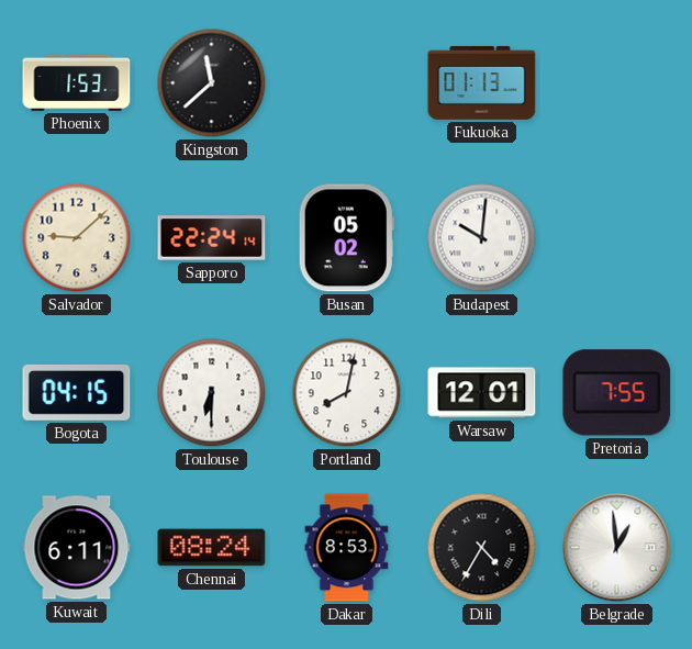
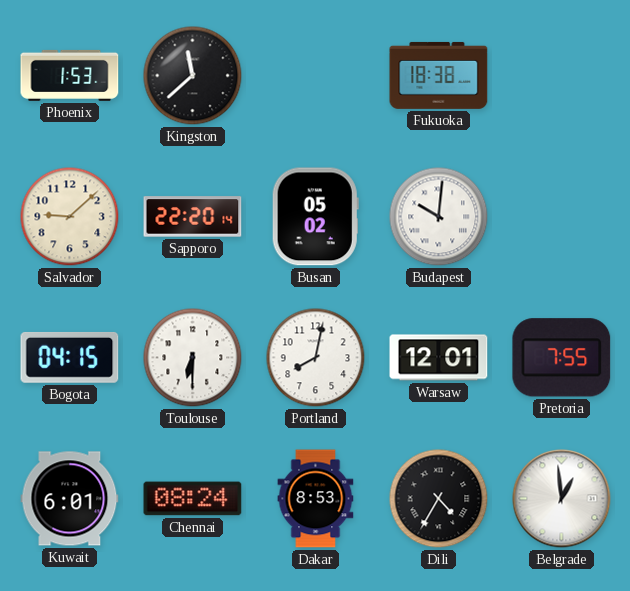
Fukuoka: 01:13 -> 18:38
Sapporo: 22:24 -> 22:20
Kuwait: 6:11 -> 6:01
